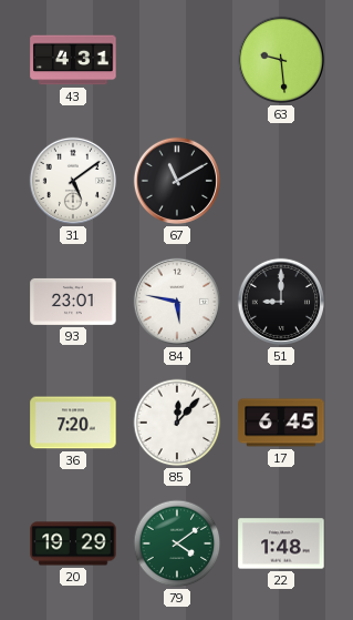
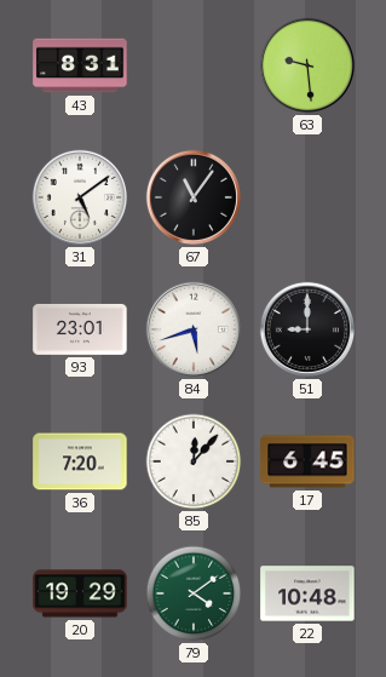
43: 4:31 -> 8:31
67: 11:10 -> 11:06
84: 5:47 -> 5:42
22: 1:48 -> 10:48
